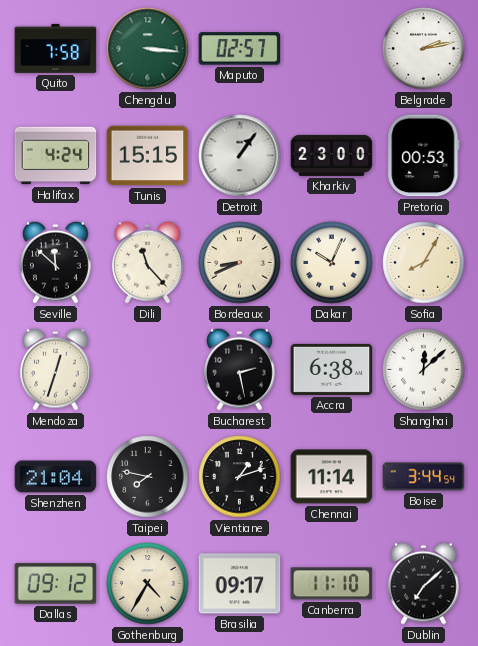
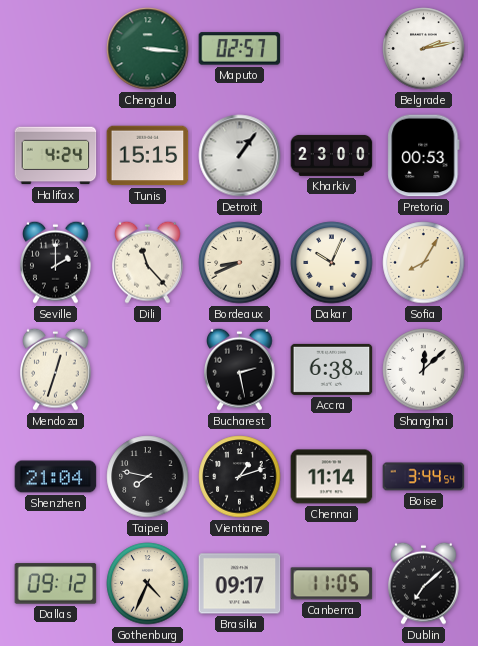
Quito: 7:58 -> none
Seville: 11:52 -> 2:00
Gothenburg: 4:35 -> 4:34
Canberra: 11:10 -> 11:05
